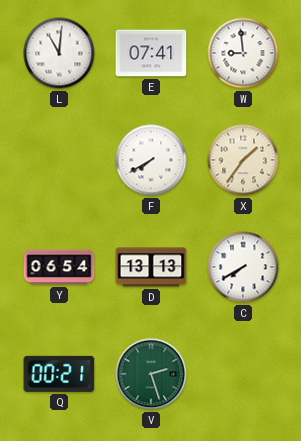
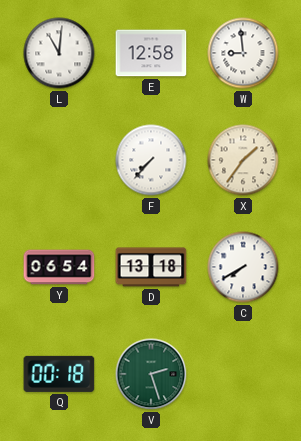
E: 07:41 -> 12:58
F: 7:40 -> 7:37
D: 13:13 -> 13:18
Q: 00:21 -> 00:18
